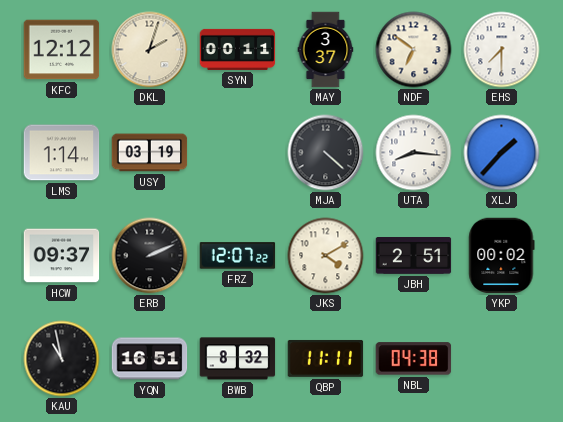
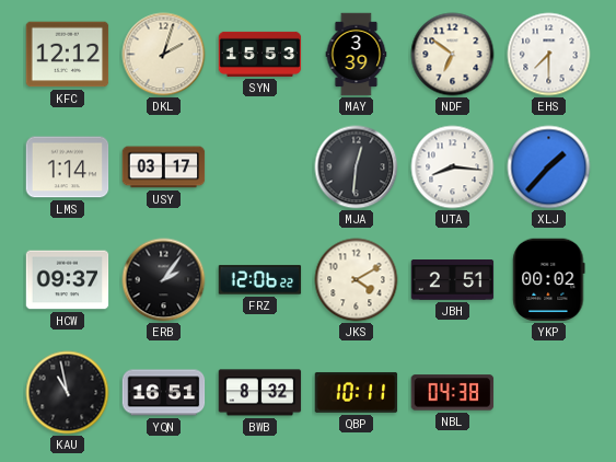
SYN: 00:11 -> 15:53
MAY: 3:37 -> 3:39
USY: 03:19 -> 03:17
MJA: 4:22 -> 12:31
ERB: 2:11 -> 2:06
FRZ: 12:07 -> 12:06
QBP: 11:11 -> 10:11
